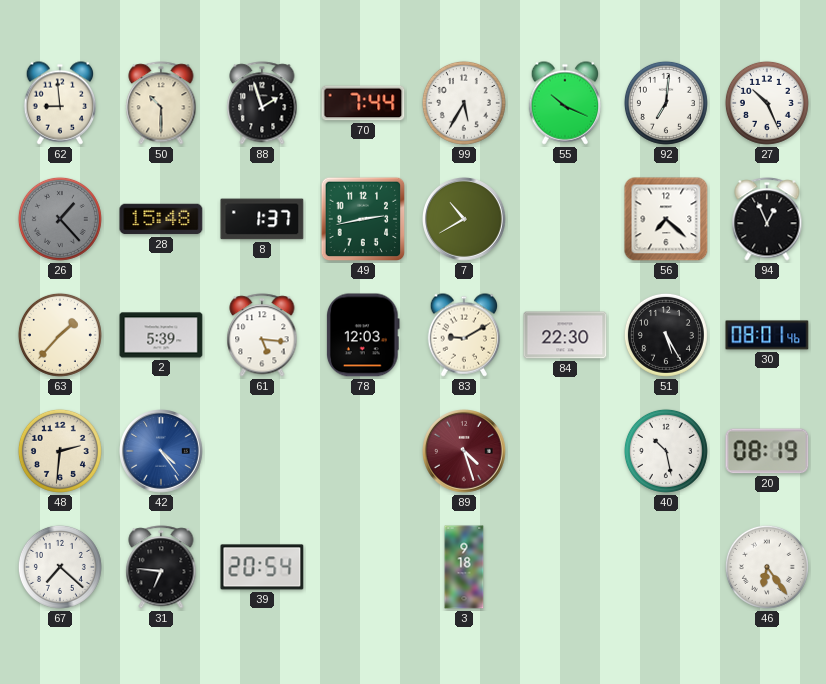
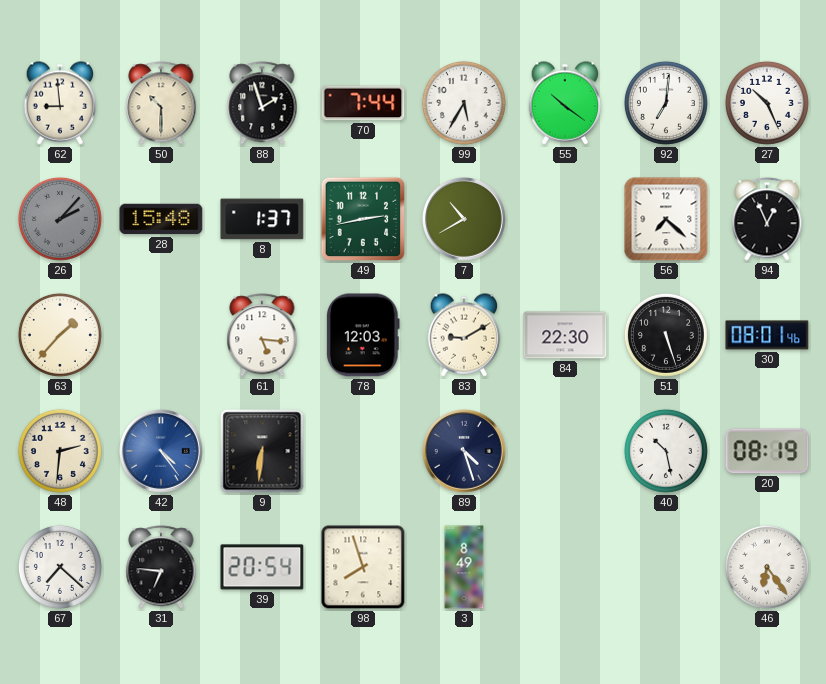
55: 10:19 -> 10:21
26: 1:23 -> 2:07
2: 5:39 -> none
51: 5:25 -> 5:27
9: none -> 6:31
89 dial: burgundy -> navy
98: none -> 7:57
3: 9:18 -> 8:49
